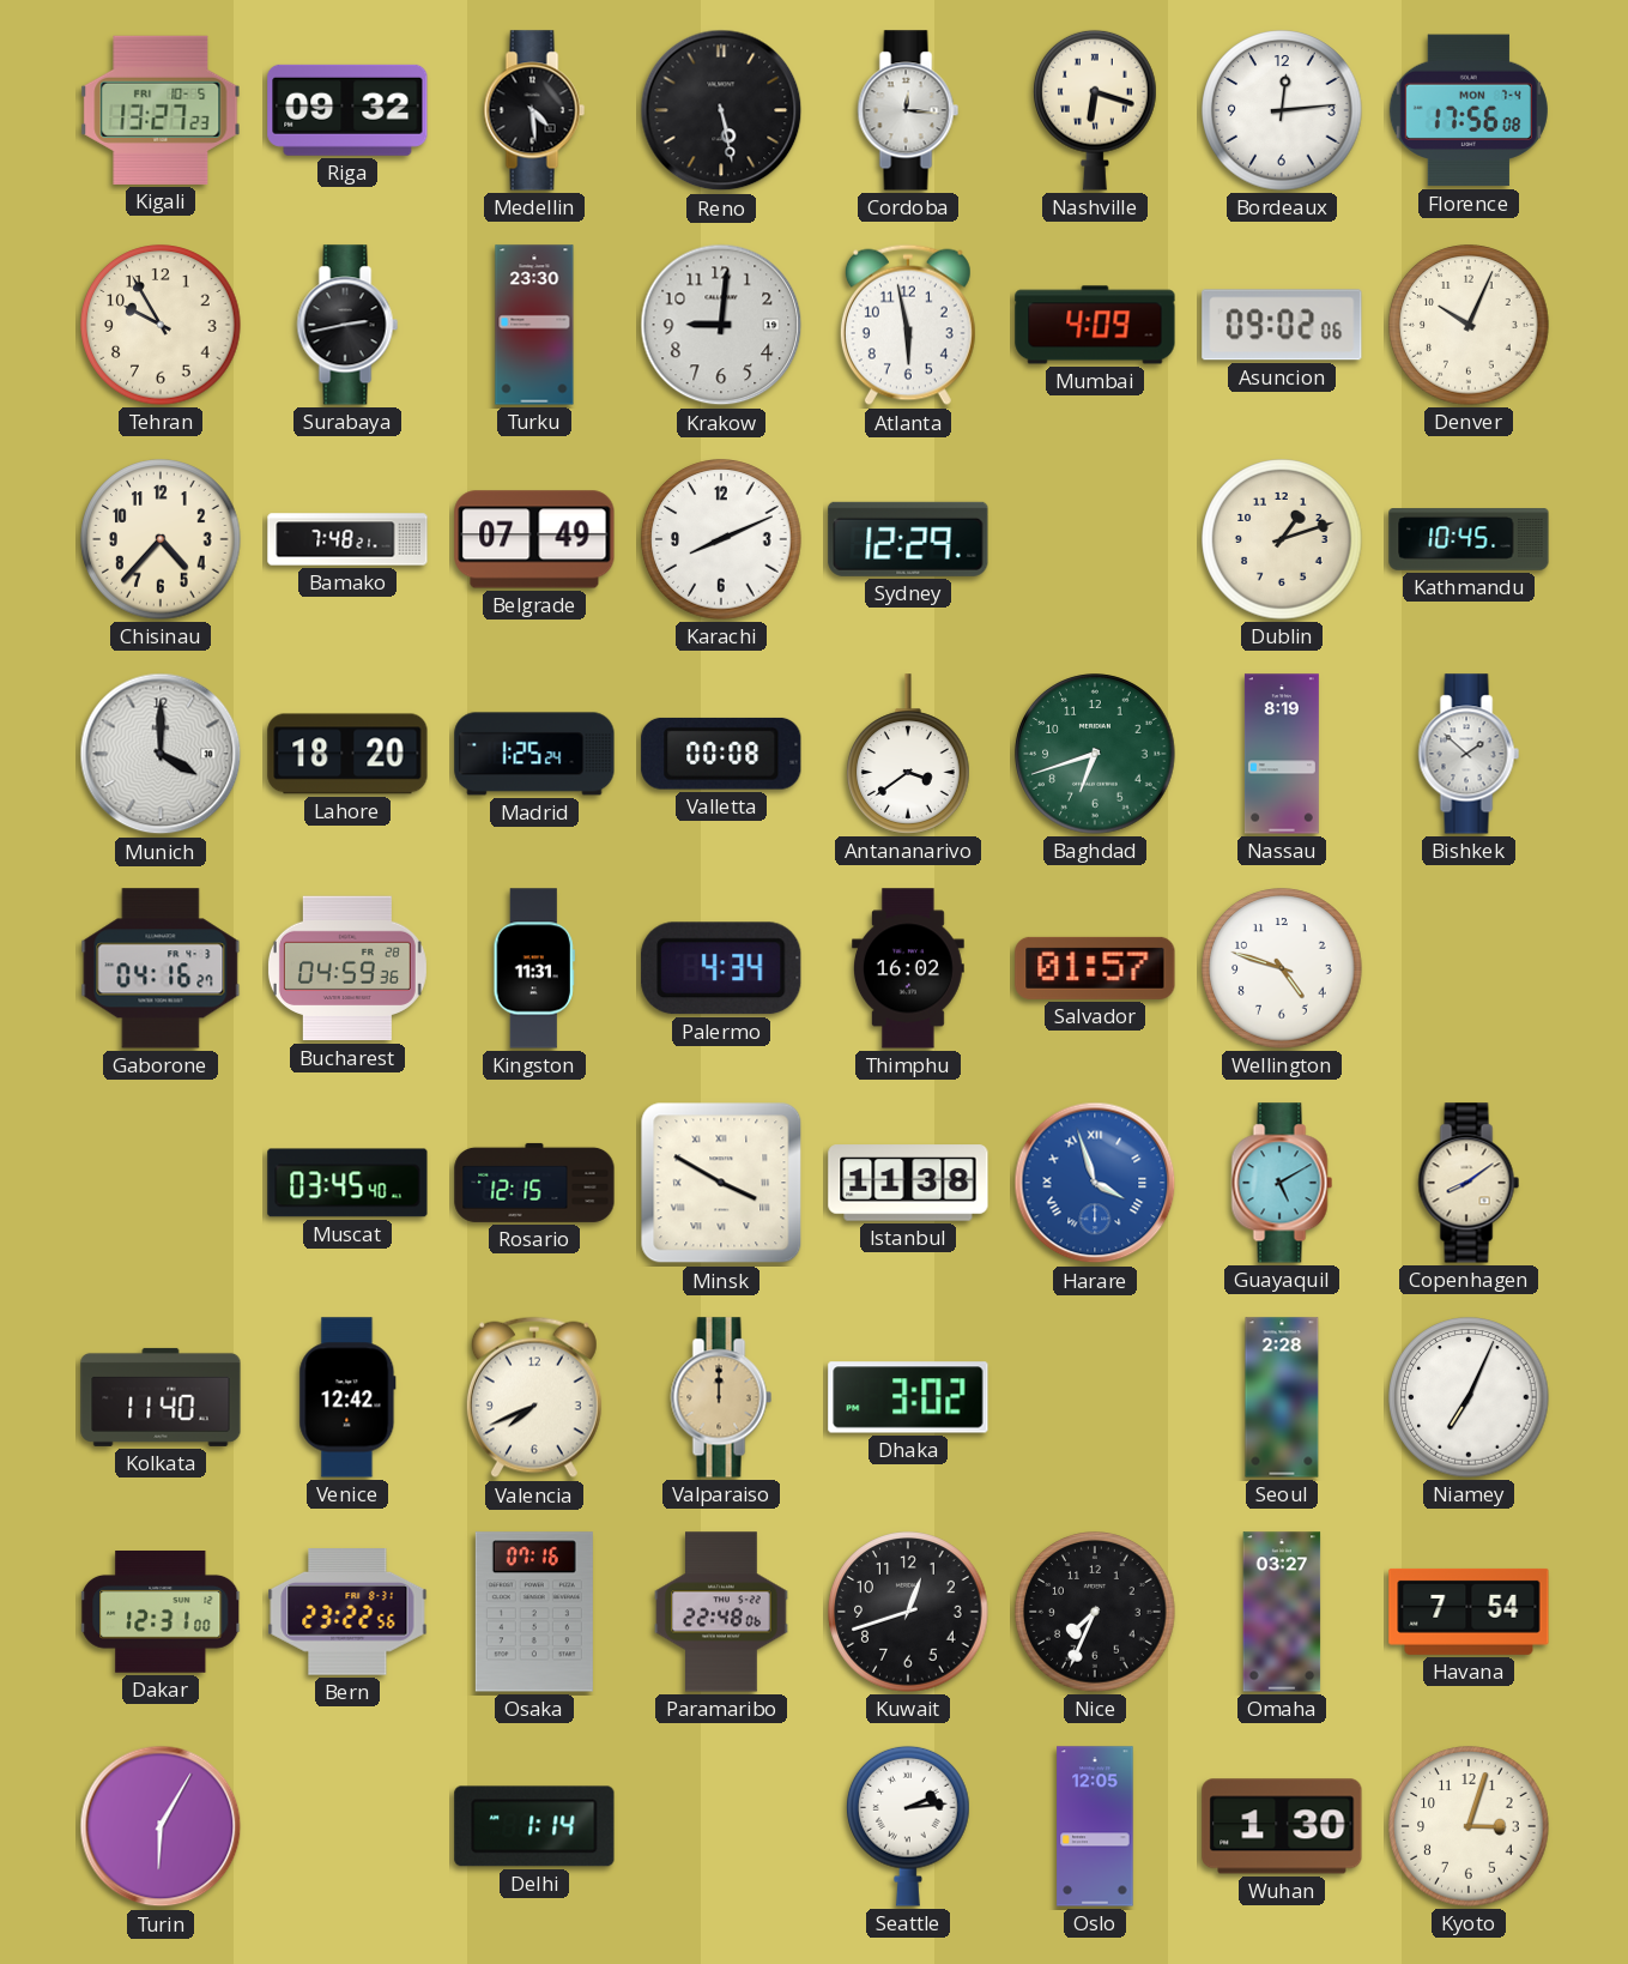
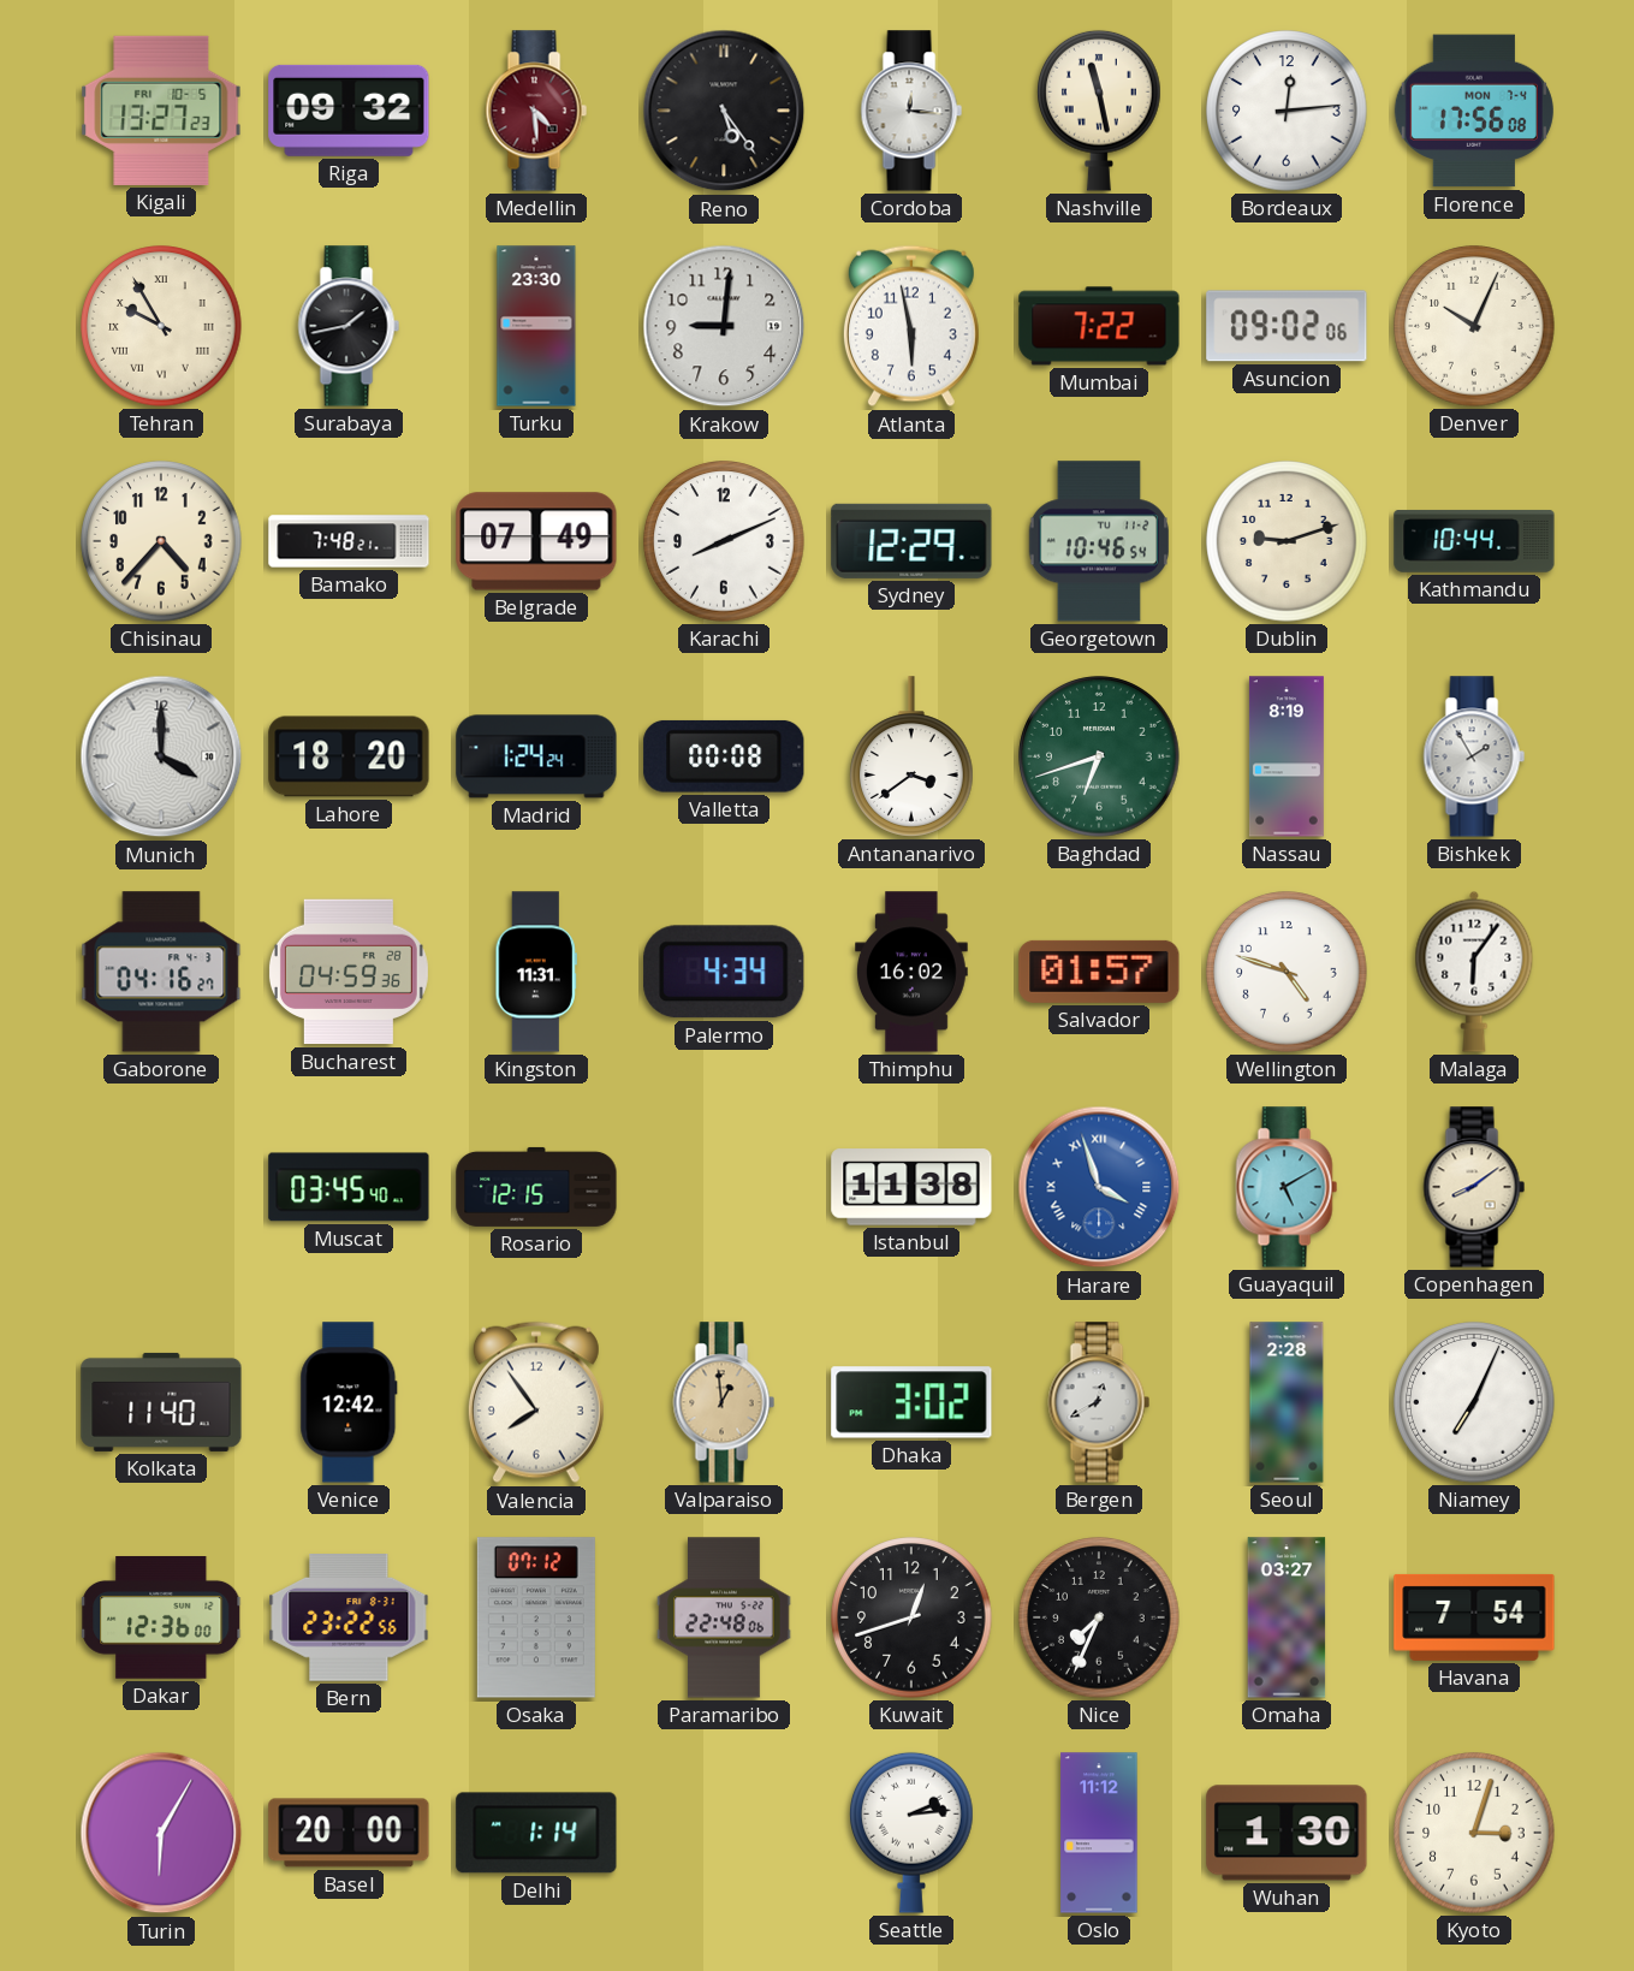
Medellin dial: black -> burgundy
Reno: 5:28 -> 5:24
Nashville: 6:18 -> 11:28
Tehran numerals: Arabic -> Roman
Surabaya: 2:43 -> 1:43
Mumbai: 4:09 -> 7:22
Georgetown: none -> 10:46
Dublin: 1:12 -> 9:12
Kathmandu: 10:45 -> 10:44
Madrid: 1:25 -> 1:24
Bishkek: 1:52 -> 1:55
Malaga: none -> 6:06
Minsk: 3:50 -> none
Valencia: 7:41 -> 7:54
Valparaiso: 12:00 -> 12:59
Bergen: none -> 12:40
Dakar: 12:31 -> 12:36
Osaka: 07:16 -> 07:12
Basel: none -> 20:00
Oslo: 12:05 -> 11:12
